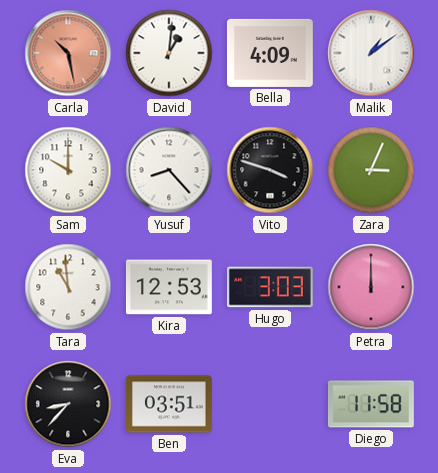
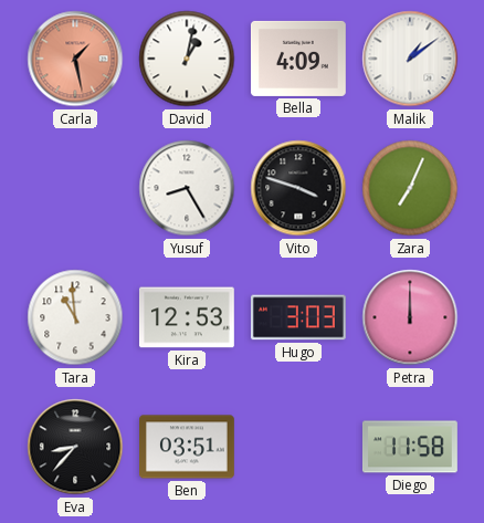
Carla: 10:28 -> 1:28
David: 1:01 -> 1:02
Sam: 10:00 -> none
Yusuf: 8:23 -> 8:25
Zara: 3:04 -> 7:04
